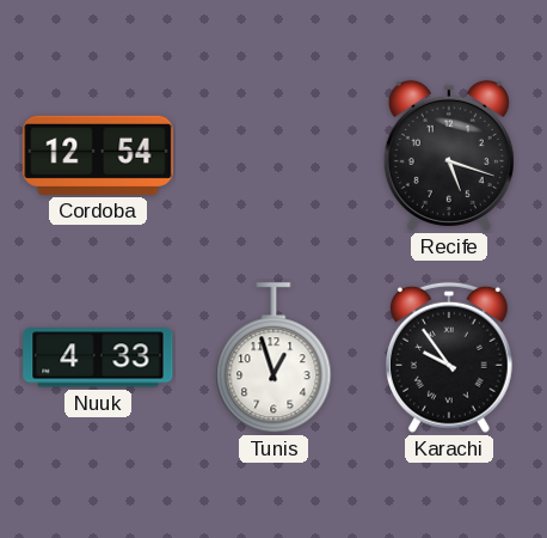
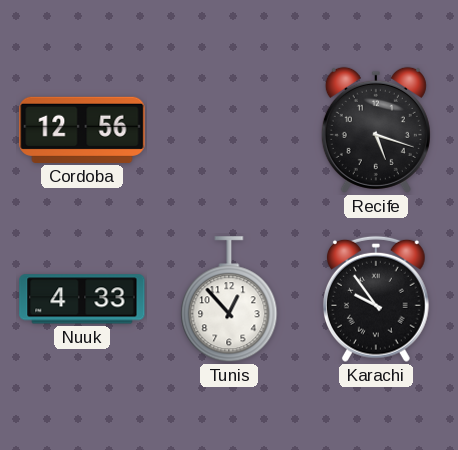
Cordoba: 12:54 -> 12:56
Tunis: 12:57 -> 12:53
